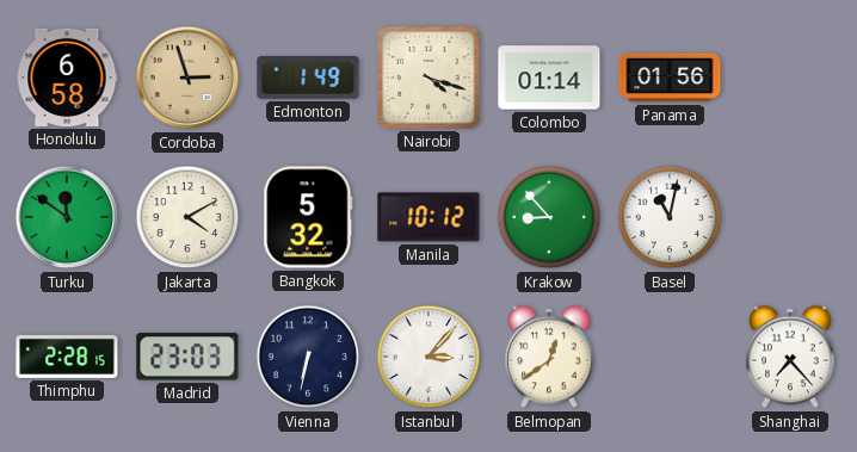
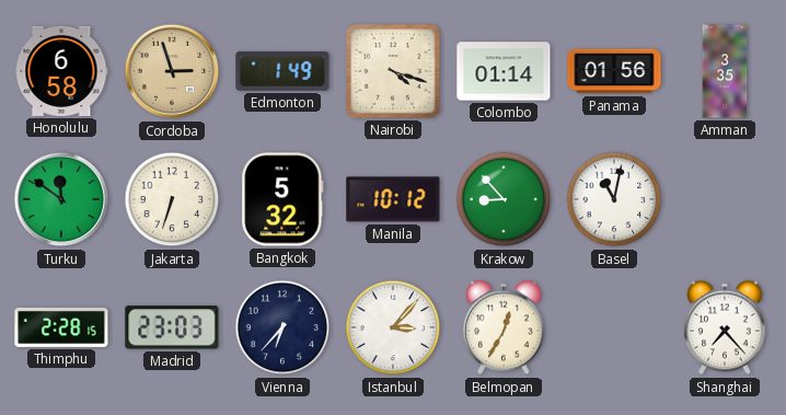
Amman: none -> 3:35
Jakarta: 4:10 -> 6:33
Vienna: 6:32 -> 6:37
Belmopan: 12:39 -> 12:35
